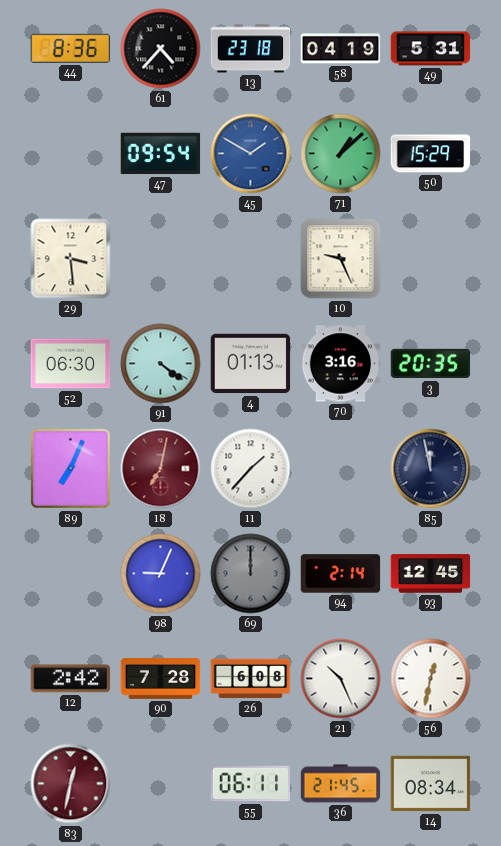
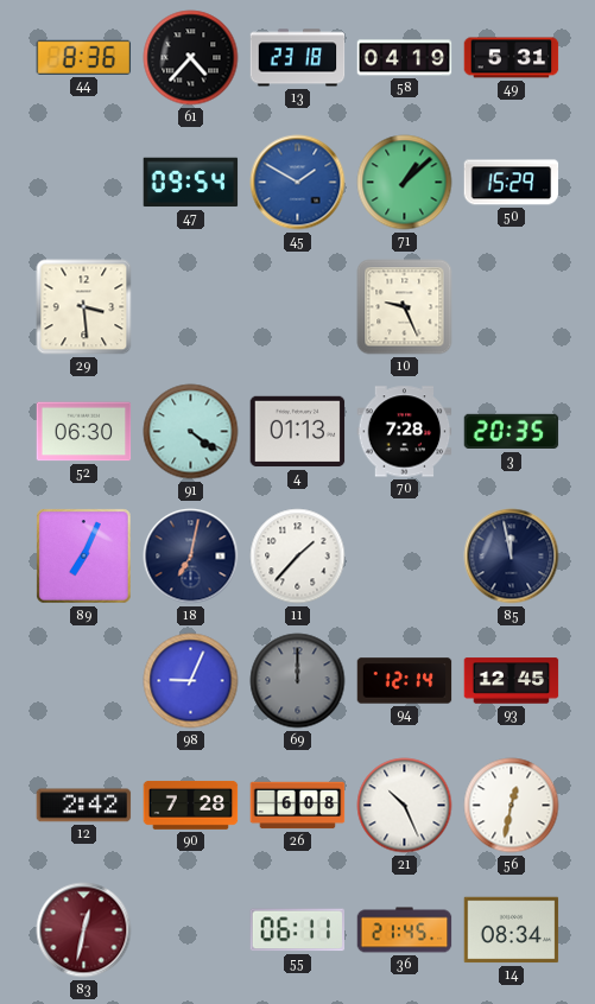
70: 3:16 -> 7:28
18 dial: burgundy -> navy
94: 2:14 -> 12:14
